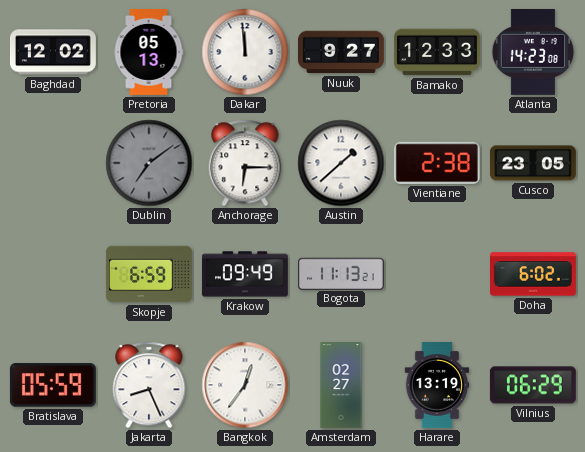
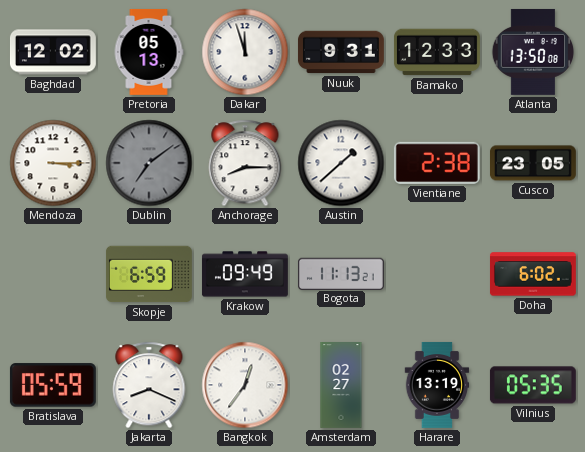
Dakar: 11:59 -> 11:57
Nuuk: 9:27 -> 9:31
Atlanta: 14:23 -> 13:50
Mendoza: none -> 3:15
Anchorage: 6:15 -> 8:15
Jakarta: 8:26 -> 8:19
Vilnius: 06:29 -> 05:35
